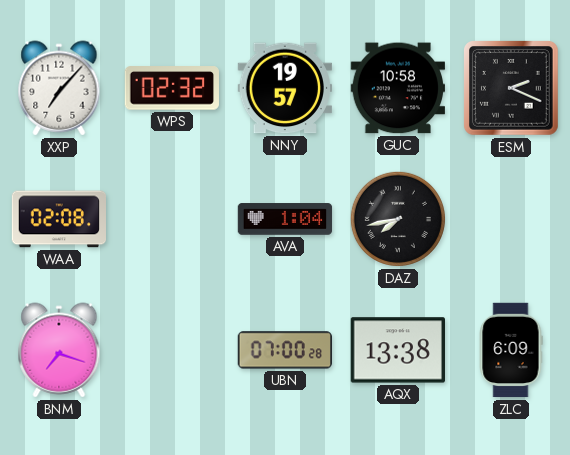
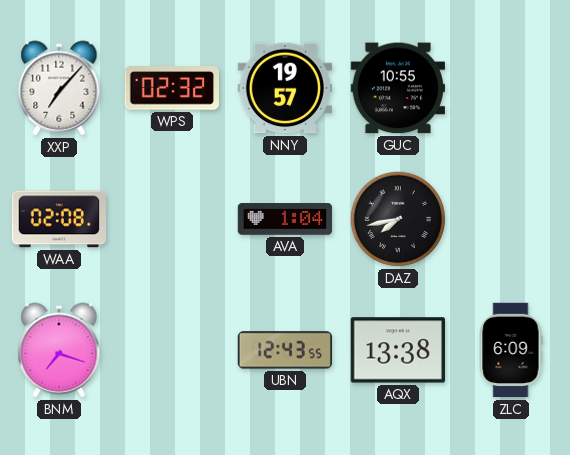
GUC: 10:58 -> 10:55
ESM: 2:19 -> none
UBN: 07:00 -> 12:43
